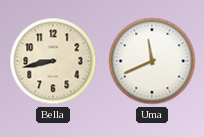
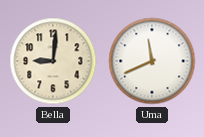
Bella: 8:43 -> 9:01
